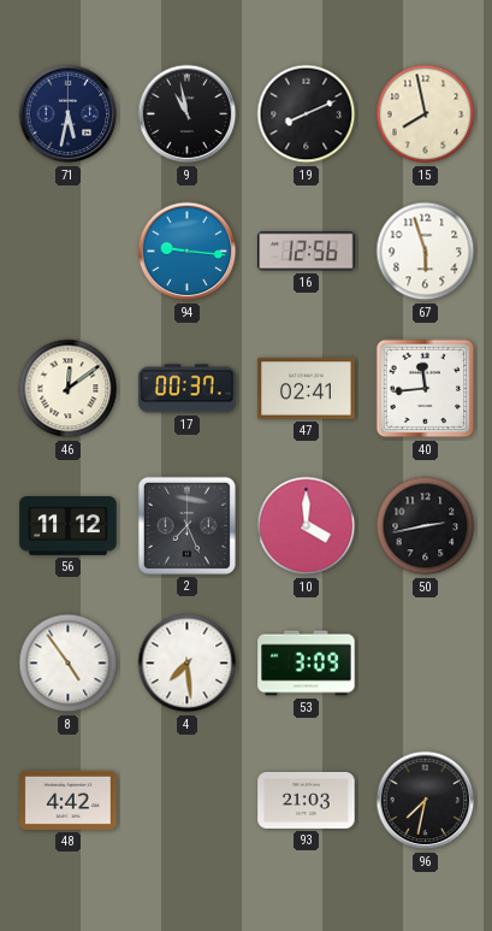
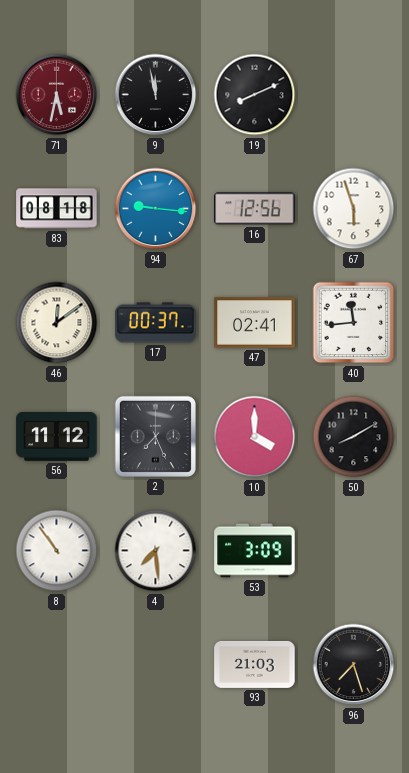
71 dial: navy -> burgundy
9: 10:58 -> 11:58
15: 7:58 -> none
83: none -> 08:18
50: 2:43 -> 8:10
8: 4:54 -> 10:54
48: 4:42 -> none
96: 7:32 -> 7:27
